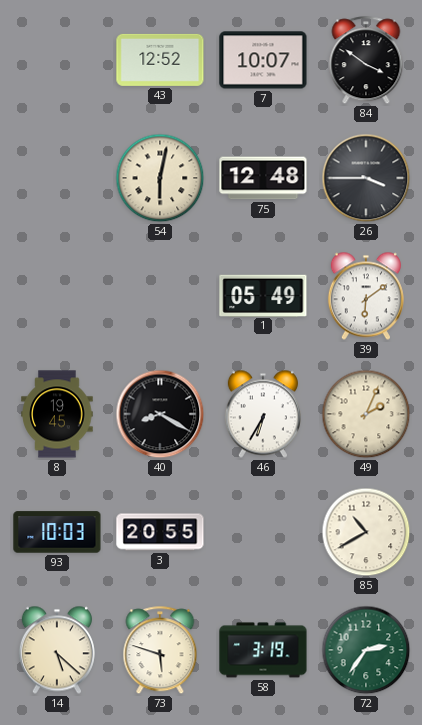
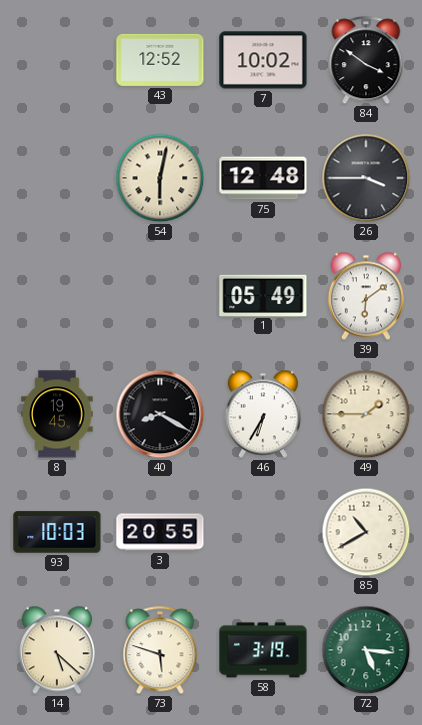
7: 10:07 -> 10:02
49: 2:04 -> 1:45
72: 2:36 -> 5:16
